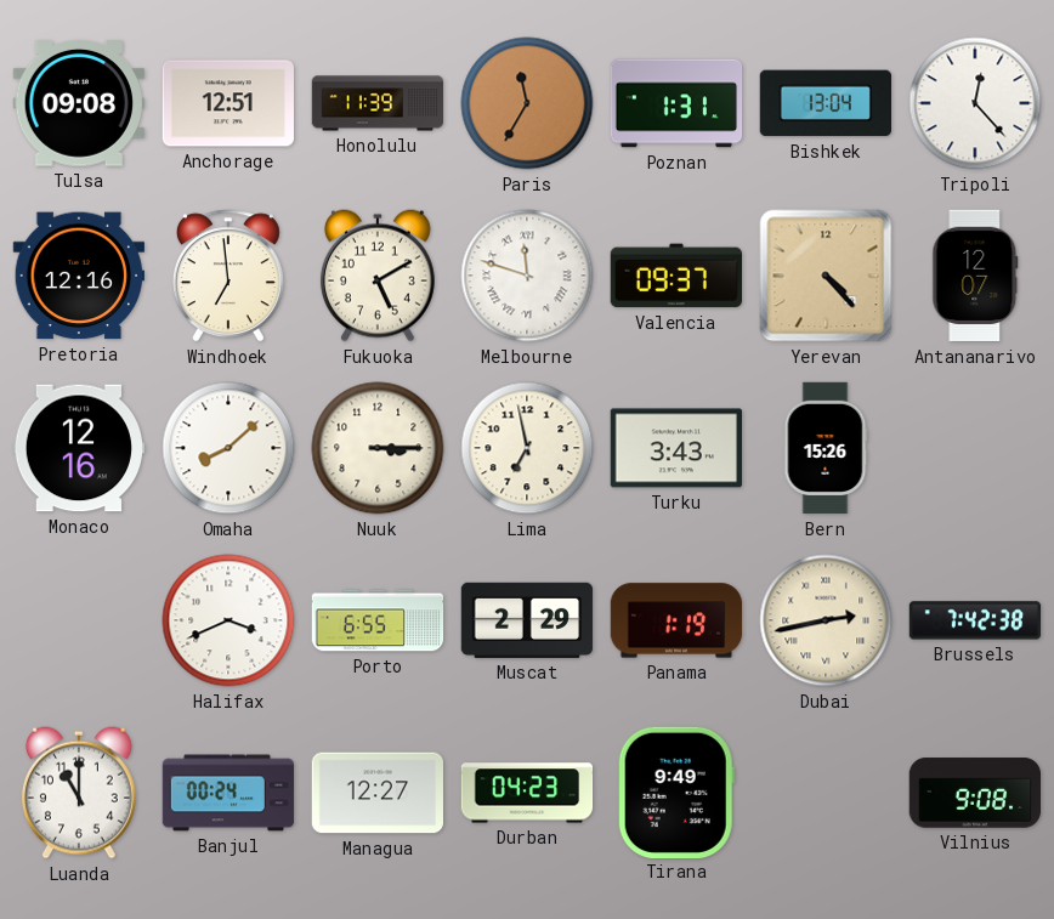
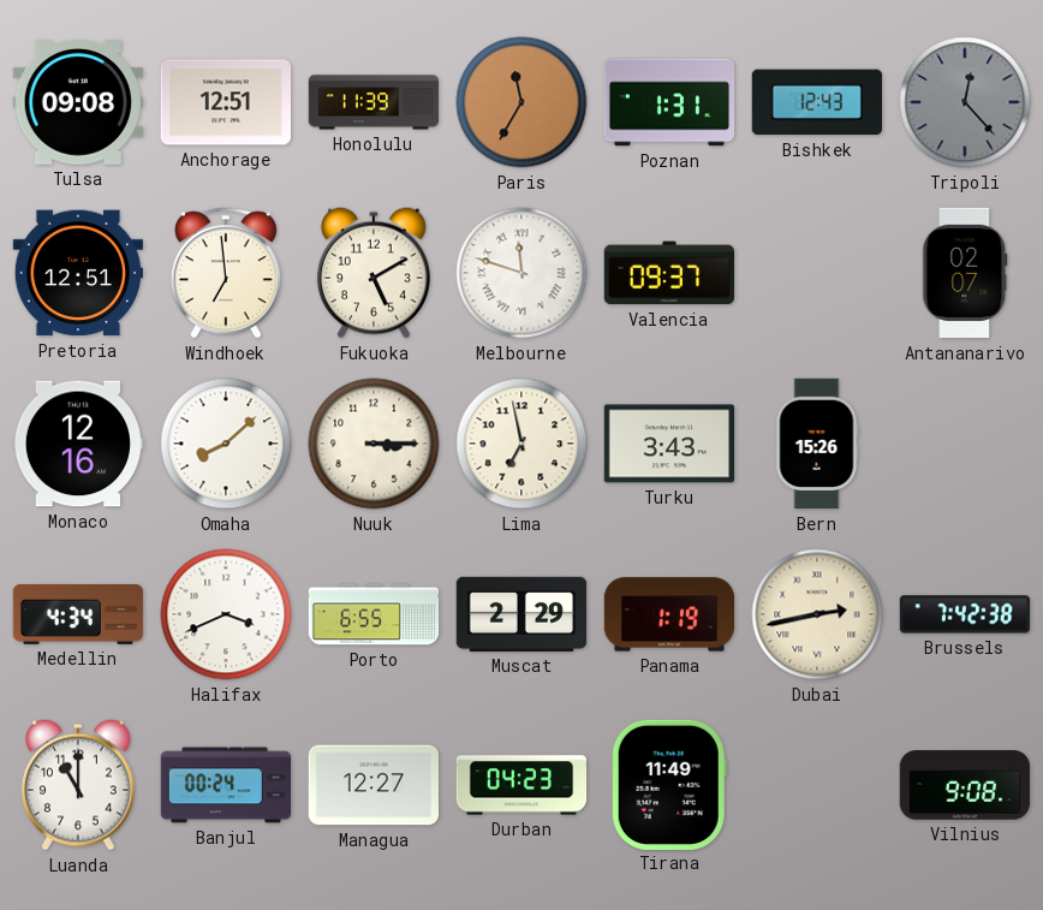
Bishkek: 13:04 -> 12:43
Tripoli dial: white -> grey
Pretoria: 12:16 -> 12:51
Yerevan: 4:23 -> none
Antananarivo: 12:07 -> 02:07
Medellin: none -> 4:34
Tirana: 9:49 -> 11:49
